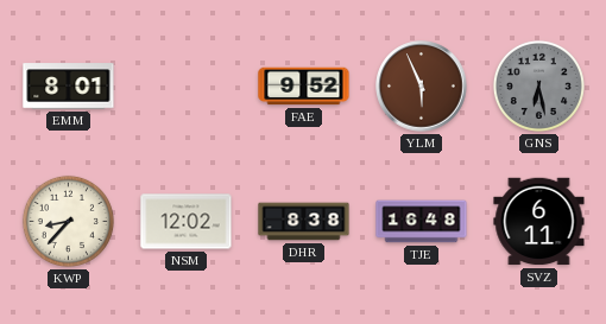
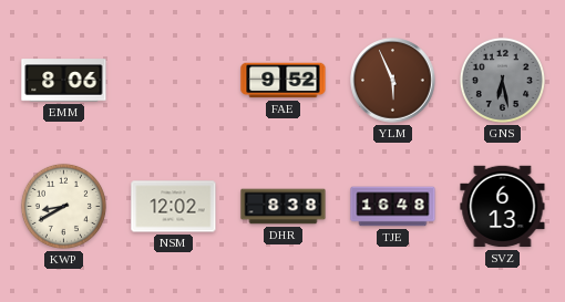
EMM: 8:01 -> 8:06
KWP: 8:37 -> 8:40
SVZ: 6:11 -> 6:13
